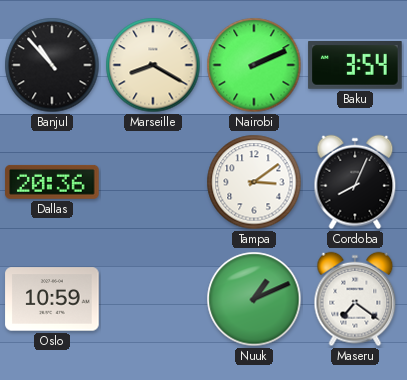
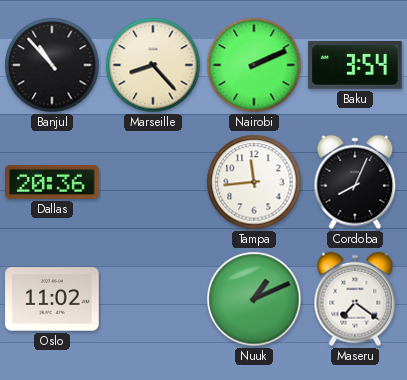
Marseille: 8:20 -> 8:23
Tampa: 3:09 -> 11:44
Oslo: 10:59 -> 11:02
